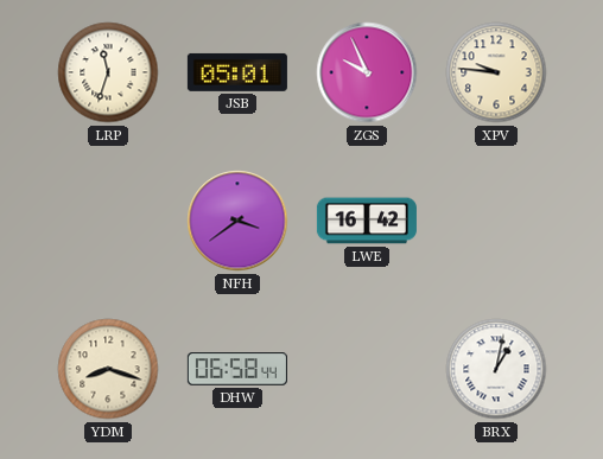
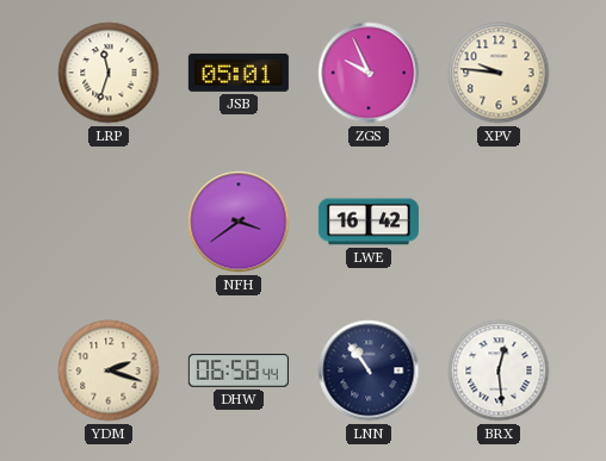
YDM: 8:18 -> 2:18
LNN: none -> 10:54
BRX: 1:02 -> 12:29
